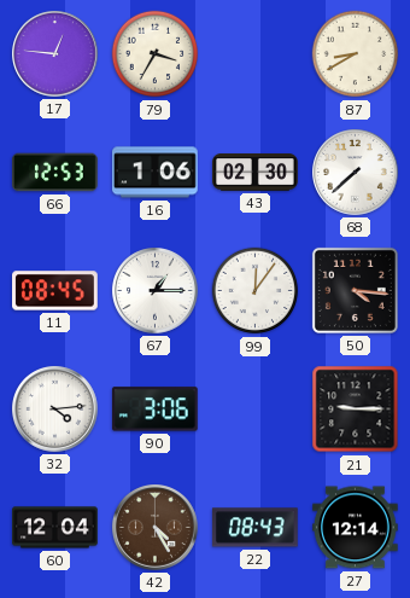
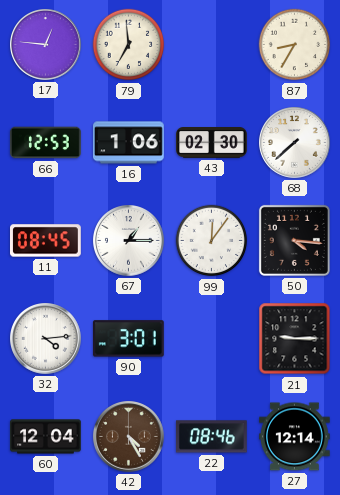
79: 3:35 -> 6:59
87: 8:40 -> 8:35
90: 3:06 -> 3:01
22: 08:43 -> 08:46
